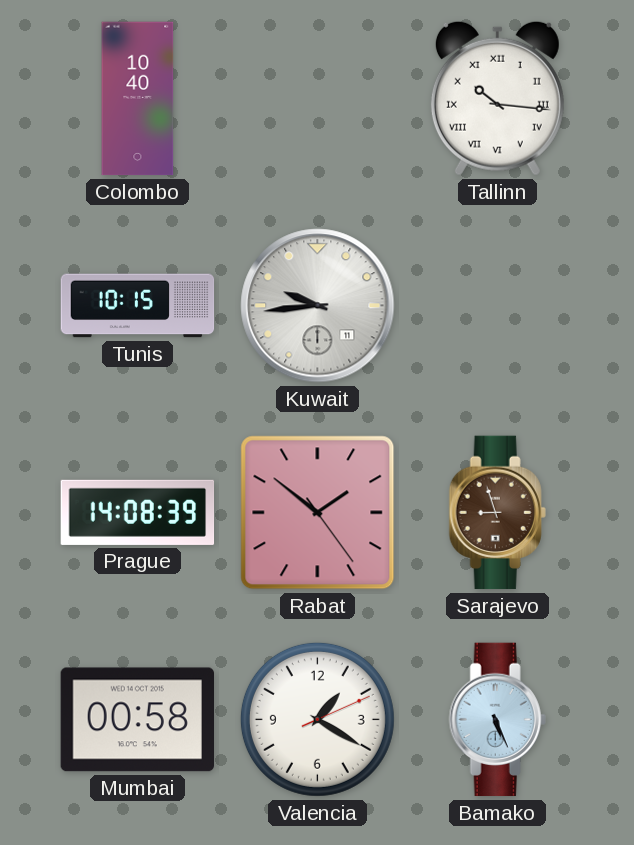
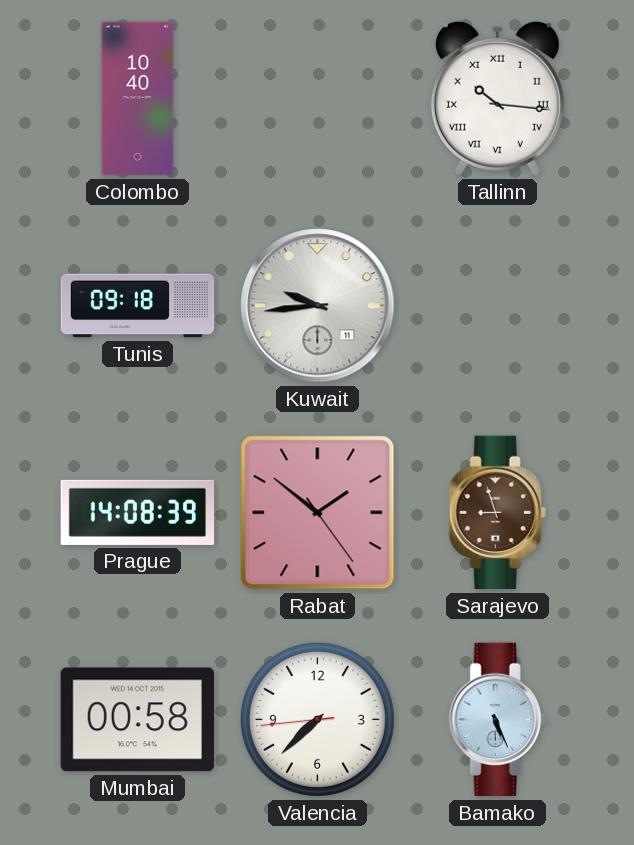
Tunis: 10:15 -> 09:18
Valencia: 1:20 -> 7:37
